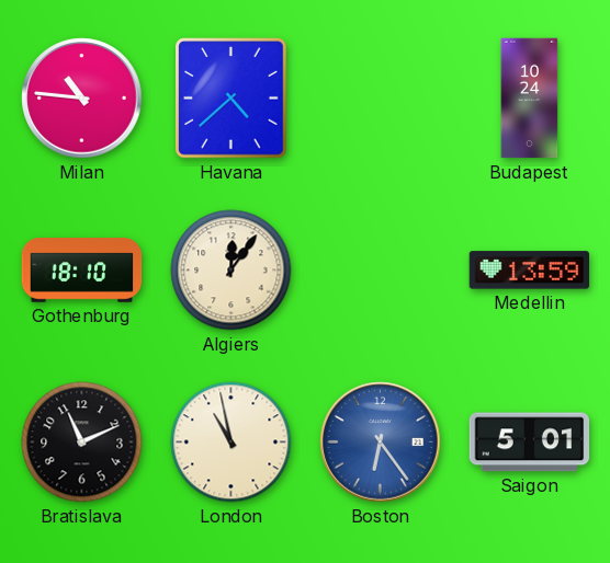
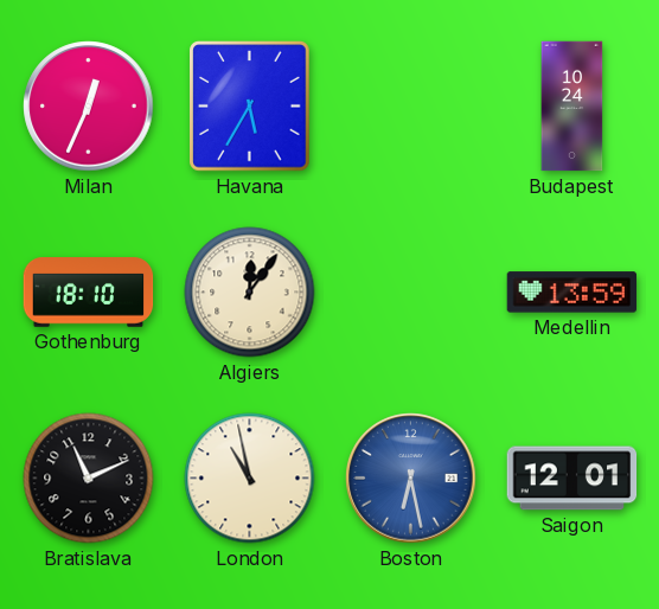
Milan: 10:46 -> 12:34
Havana: 4:38 -> 5:35
Boston: 6:24 -> 6:28
Saigon: 5:01 -> 12:01
